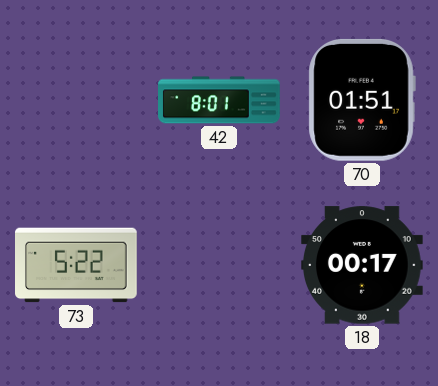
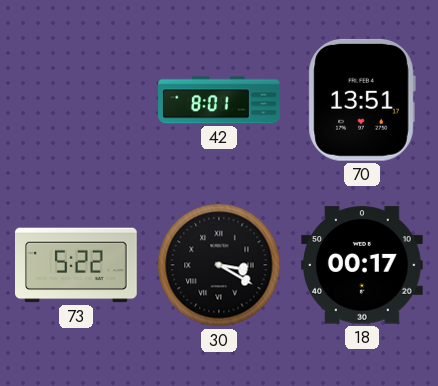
70: 01:51 -> 13:51
30: none -> 3:20
